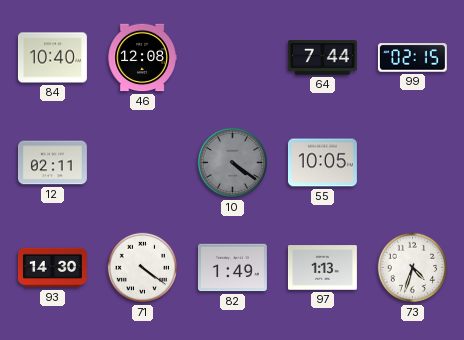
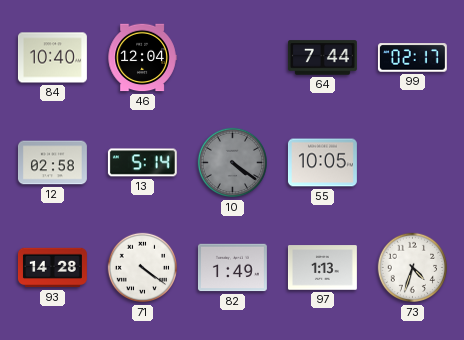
46: 12:08 -> 12:04
99: 02:15 -> 02:17
12: 02:11 -> 02:58
13: none -> 5:14
93: 14:30 -> 14:28
